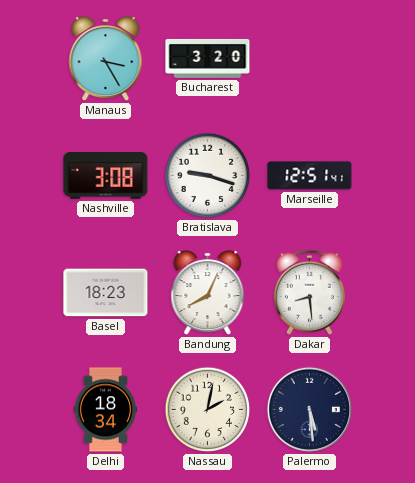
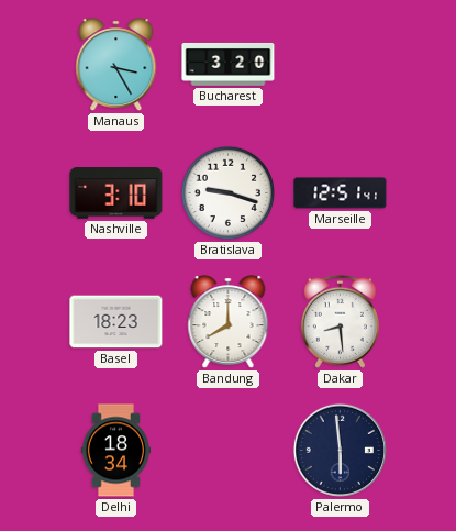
Nashville: 3:08 -> 3:10
Bandung: 8:04 -> 8:00
Nassau: 2:02 -> none
Palermo: 5:29 -> 5:59
